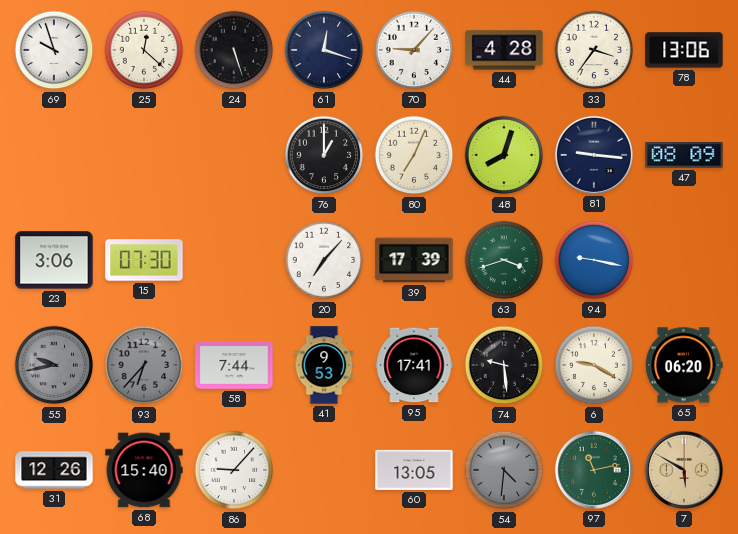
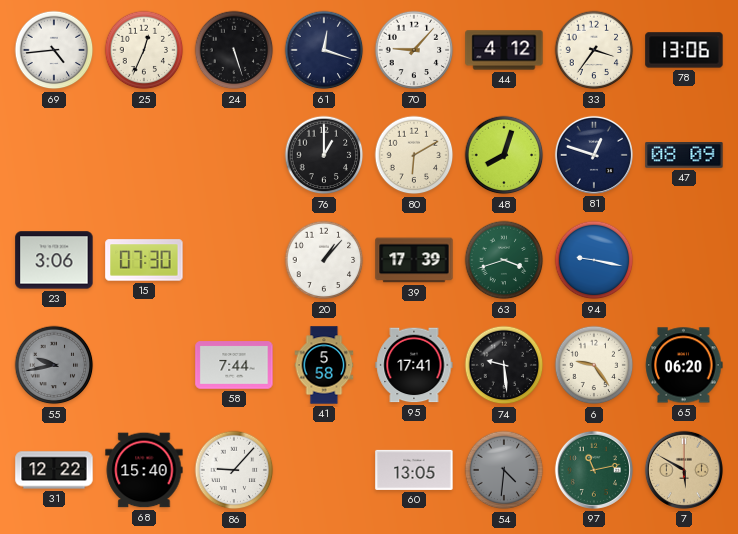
69: 9:57 -> 4:44
25: 12:22 -> 12:34
44: 4:28 -> 4:12
80: 7:04 -> 6:10
81: 9:16 -> 12:48
20: 7:07 -> 1:07
93: 6:37 -> none
41: 9:53 -> 5:58
6: 9:20 -> 9:24
31: 12:26 -> 12:22
